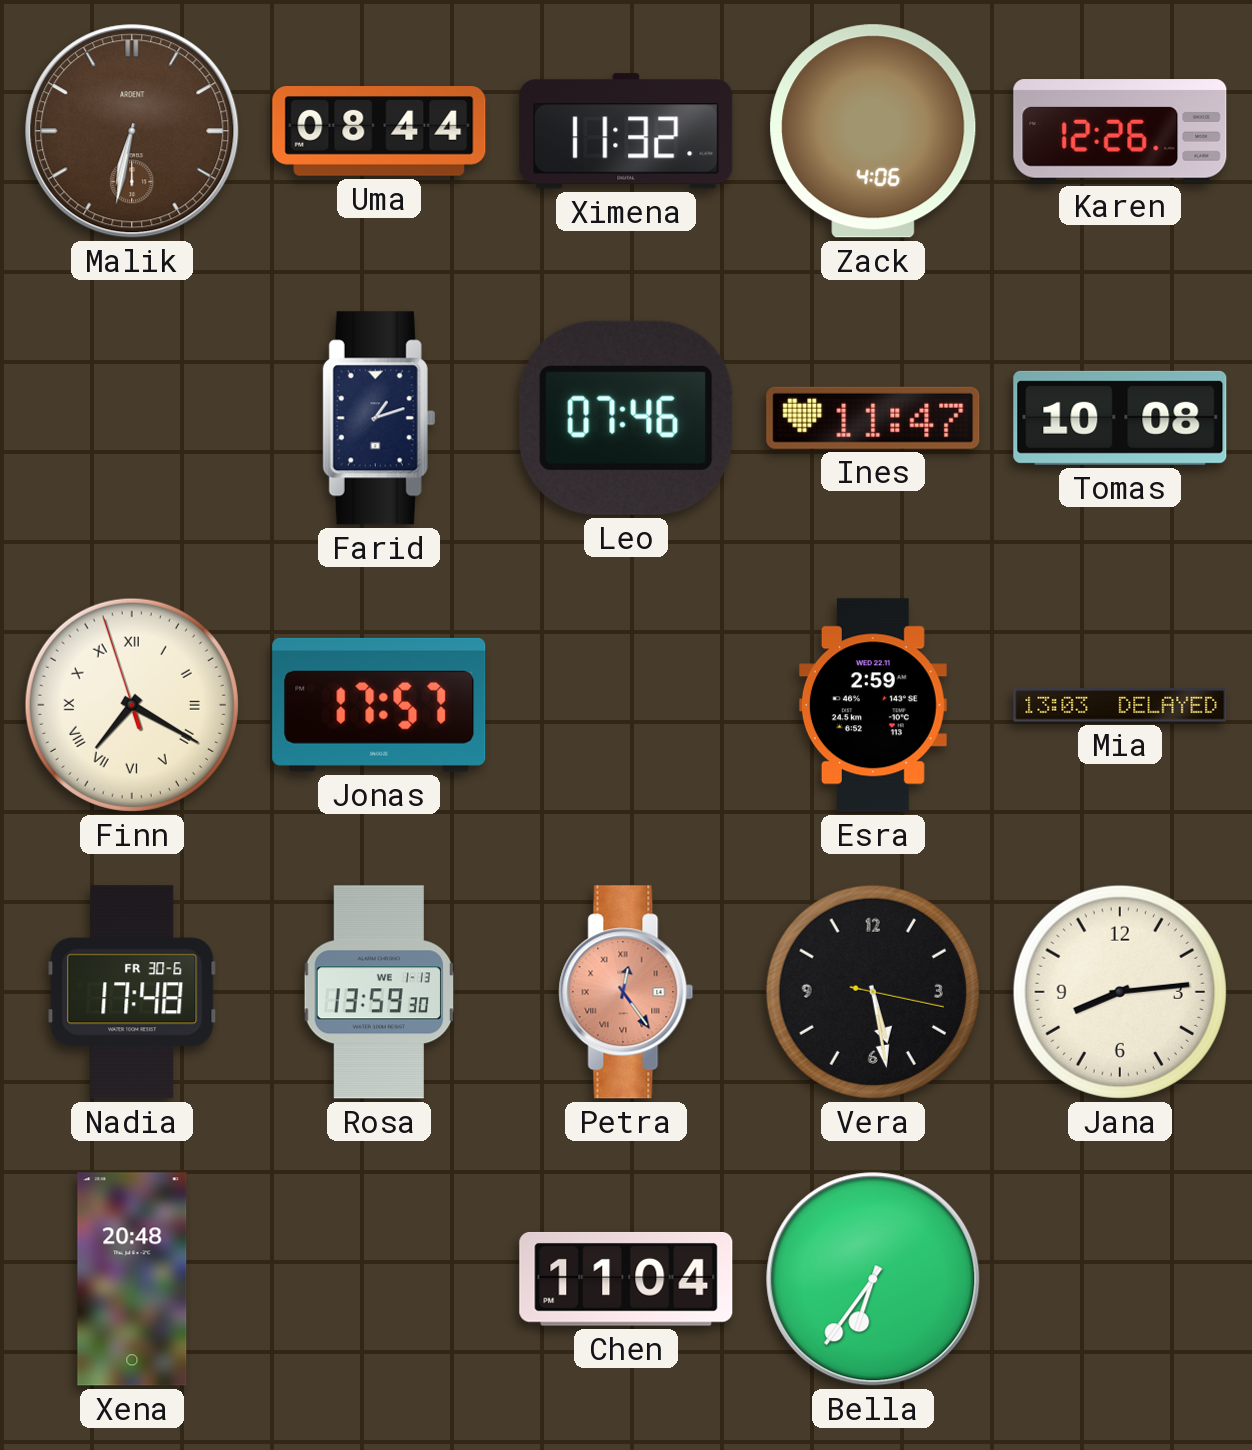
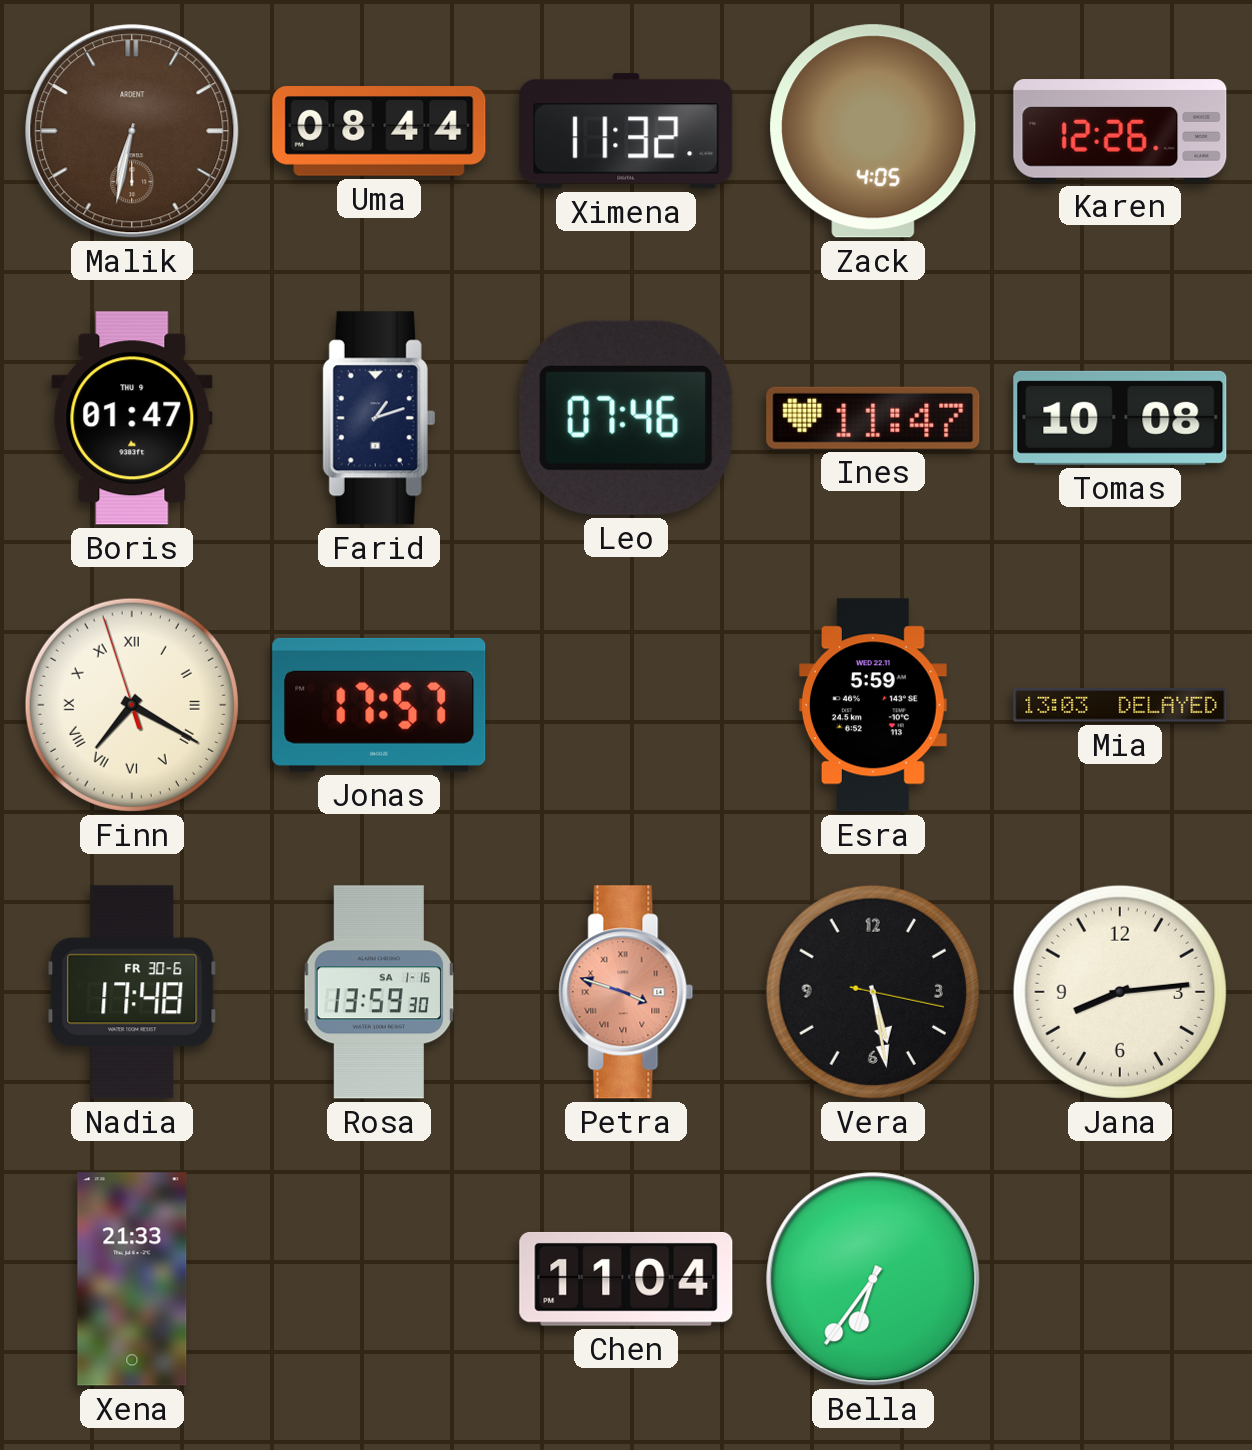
Zack: 4:06 -> 4:05
Boris: none -> 01:47
Esra: 2:59 -> 5:59
Rosa date: WE 1-13 -> SA 1-16
Petra: 12:24 -> 3:48
Xena: 20:48 -> 21:33
